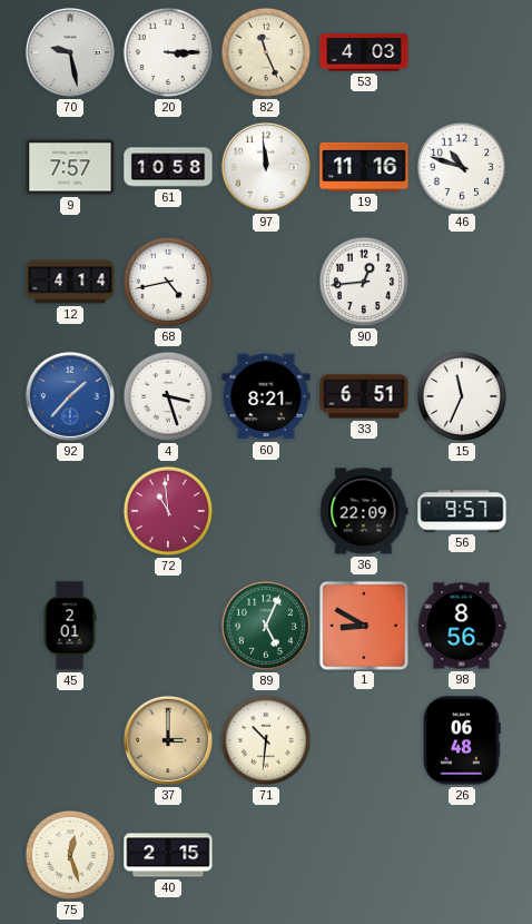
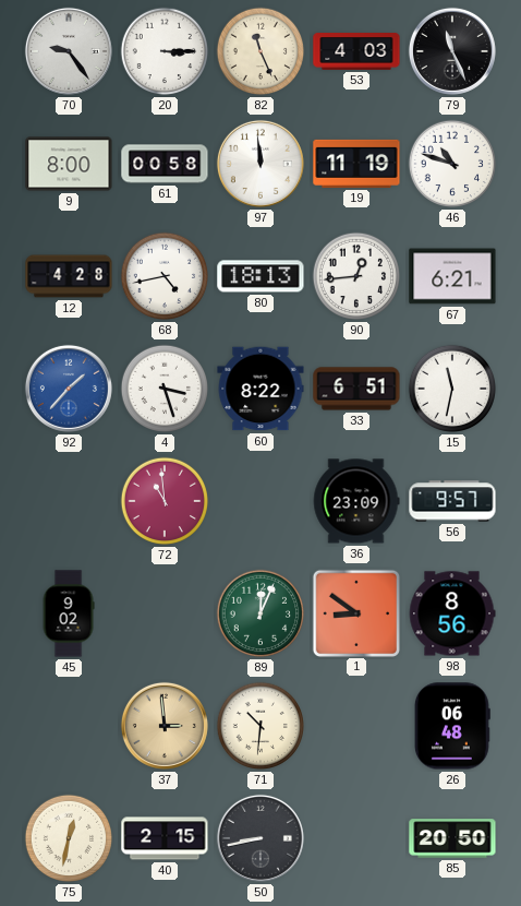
70: 9:28 -> 9:24
79: none -> 11:26
9: 7:57 -> 8:00
61: 10:58 -> 00:58
19: 11:16 -> 11:19
12: 4:14 -> 4:28
80: none -> 18:13
67: none -> 6:21
60: 8:21 -> 8:22
15: 11:34 -> 11:32
36: 22:09 -> 23:09
45: 2:01 -> 9:02
89: 5:04 -> 12:04
1: 8:50 -> 8:51
37: 3:00 -> 2:59
75: 12:27 -> 12:32
50: none -> 8:43
85: none -> 20:50
